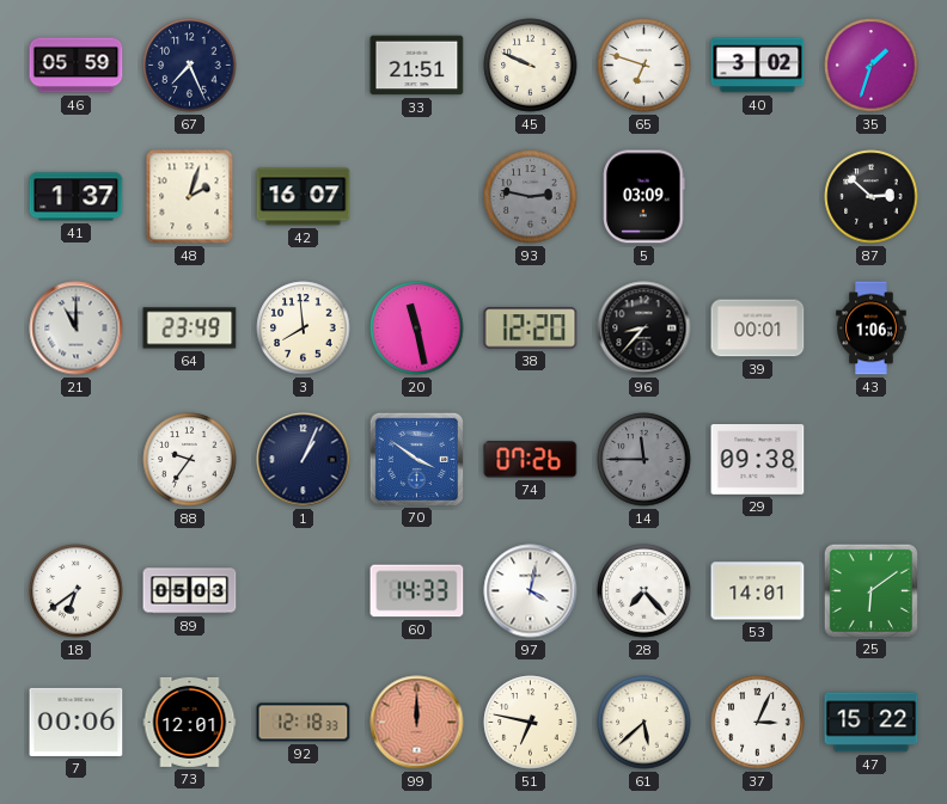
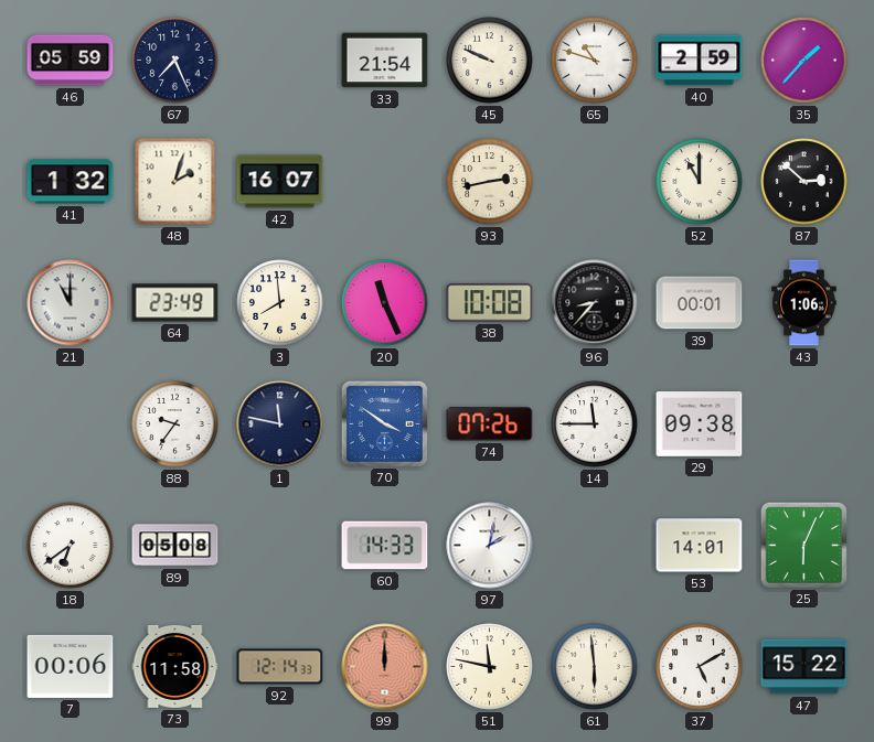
33: 21:51 -> 21:54
65: 6:48 -> 10:48
40: 3:02 -> 2:59
35: 1:33 -> 1:37
41: 1:37 -> 1:32
93: 2:47 -> 2:43
93 dial: grey -> cream
5: 03:09 -> none
52: none -> 11:00
20: 11:28 -> 11:26
38: 12:20 -> 10:08
1: 1:04 -> 11:47
14 dial: grey -> white
89: 05:03 -> 05:08
97: 4:02 -> 2:02
28: 7:23 -> none
25: 6:09 -> 6:04
73: 12:01 -> 11:58
92: 12:18 -> 12:14
51: 6:47 -> 11:47
61: 5:38 -> 5:59
37: 3:04 -> 5:10
